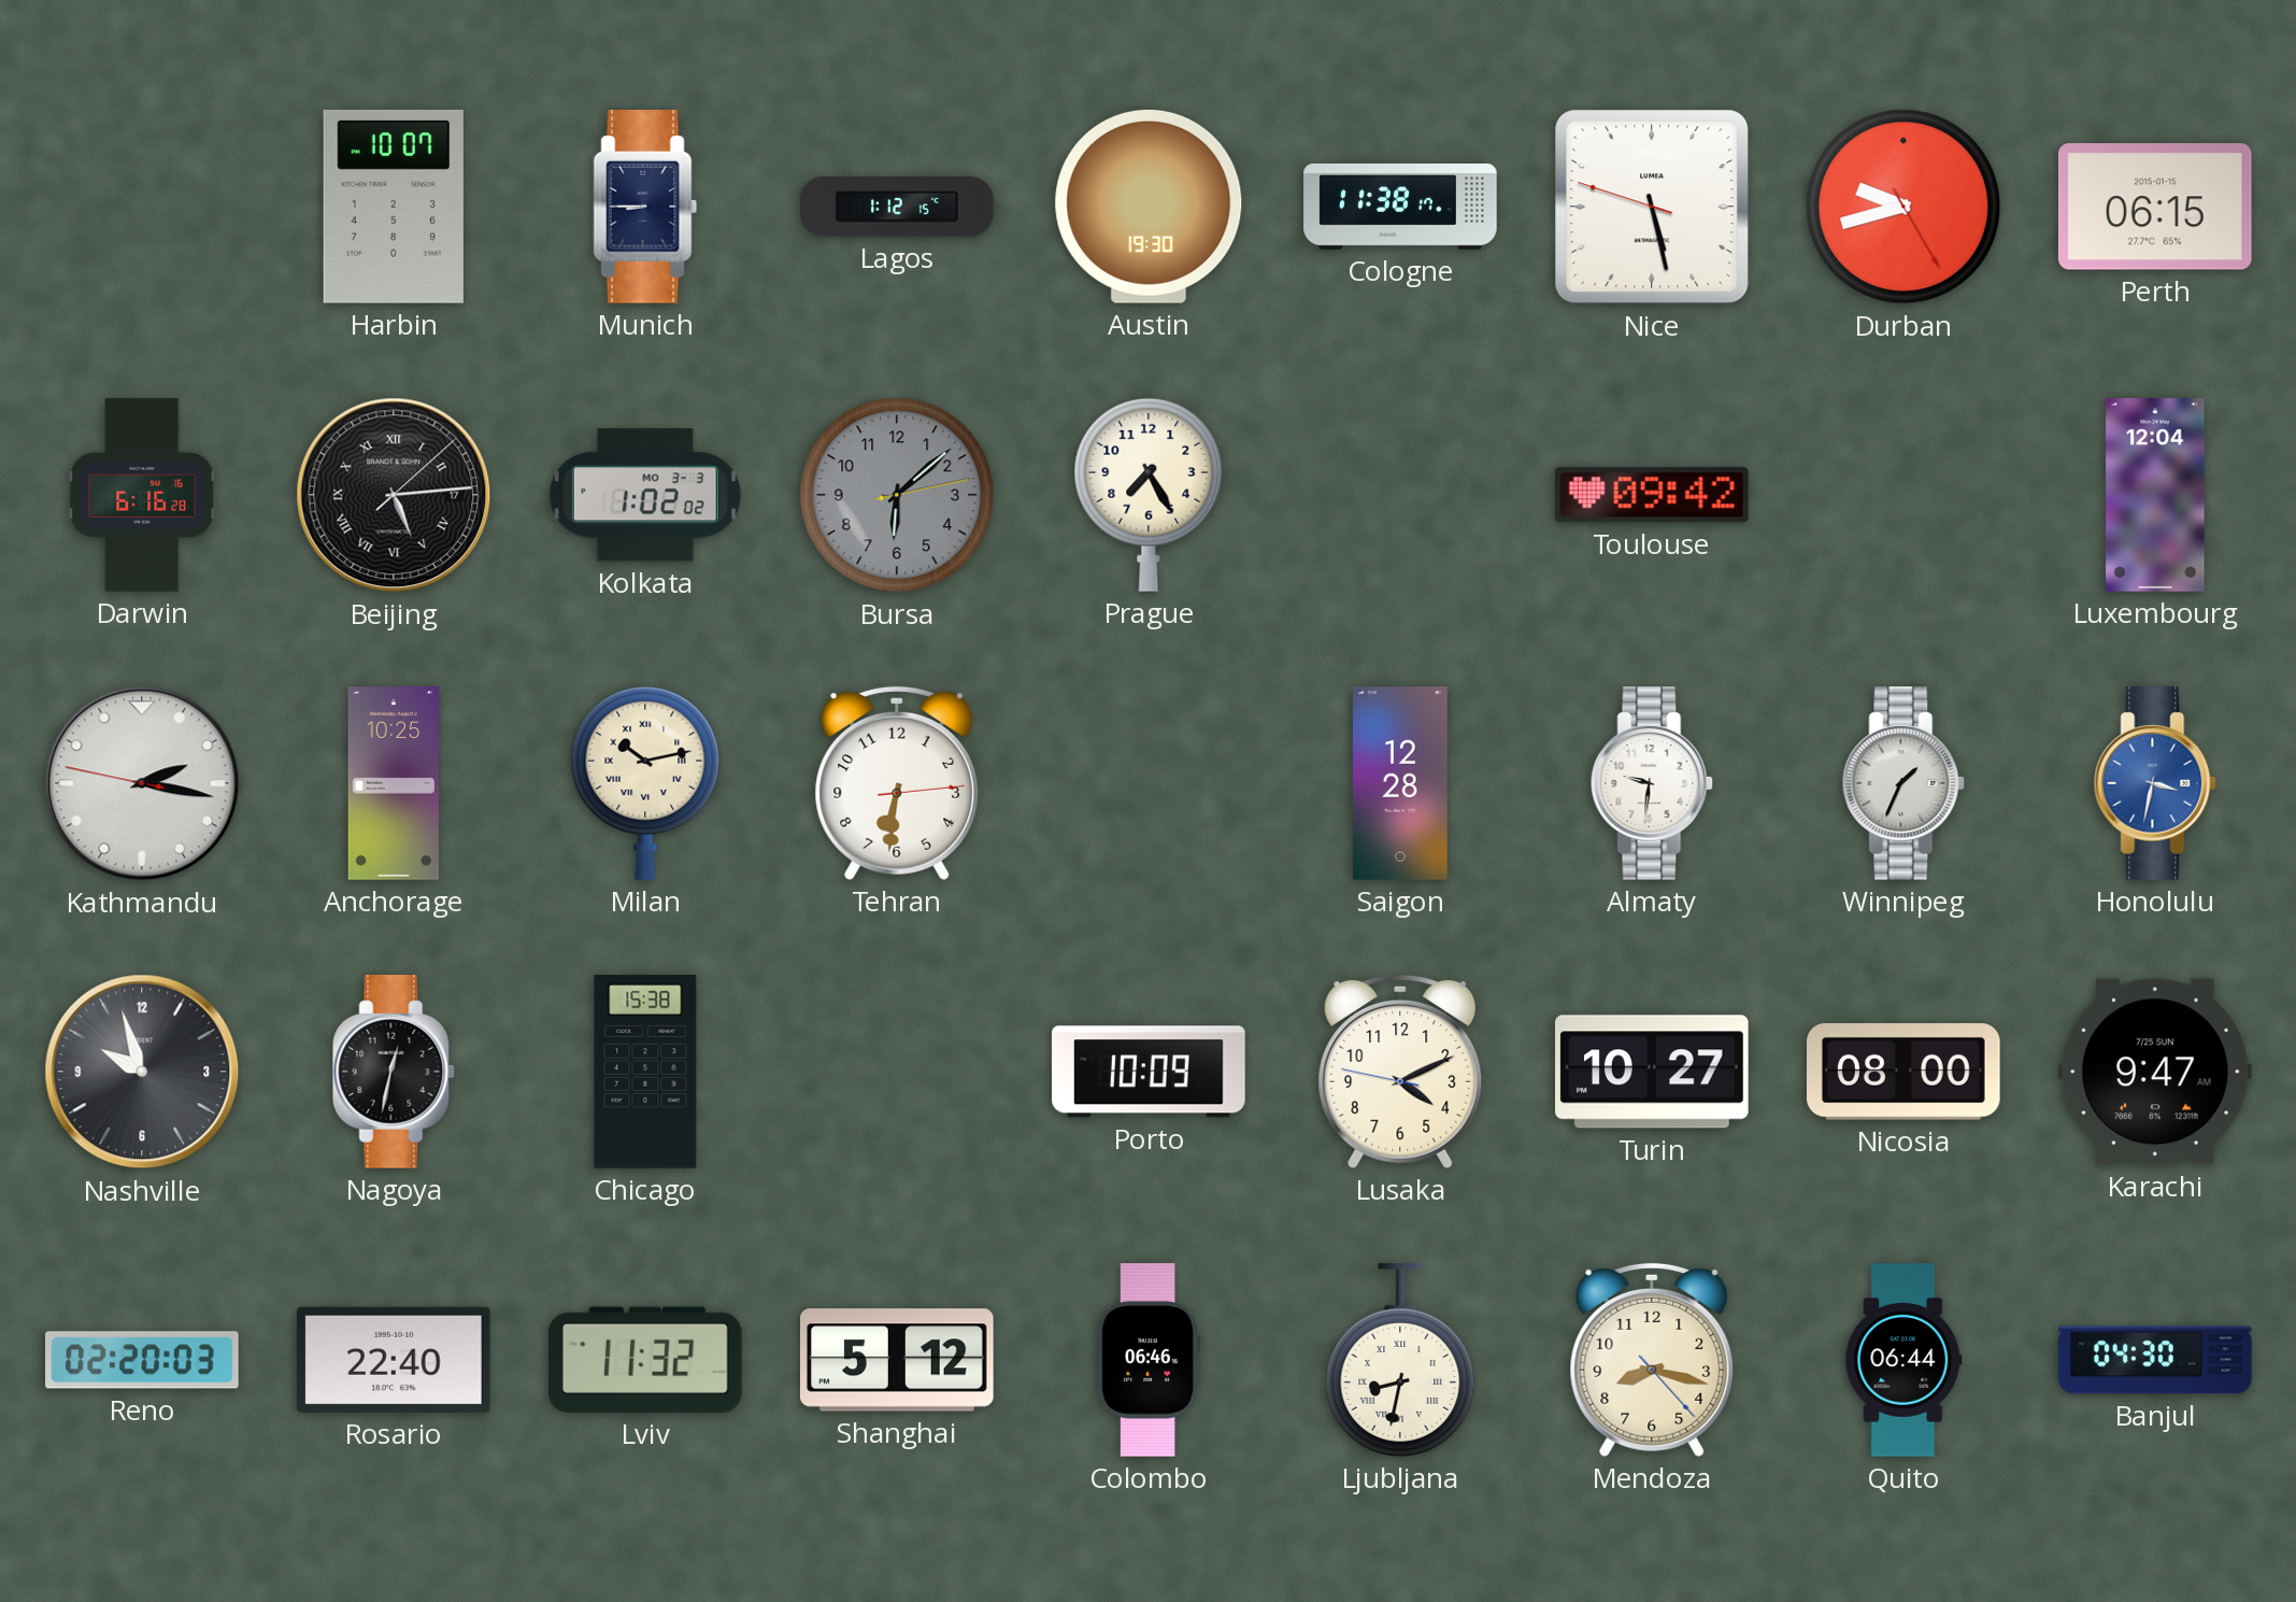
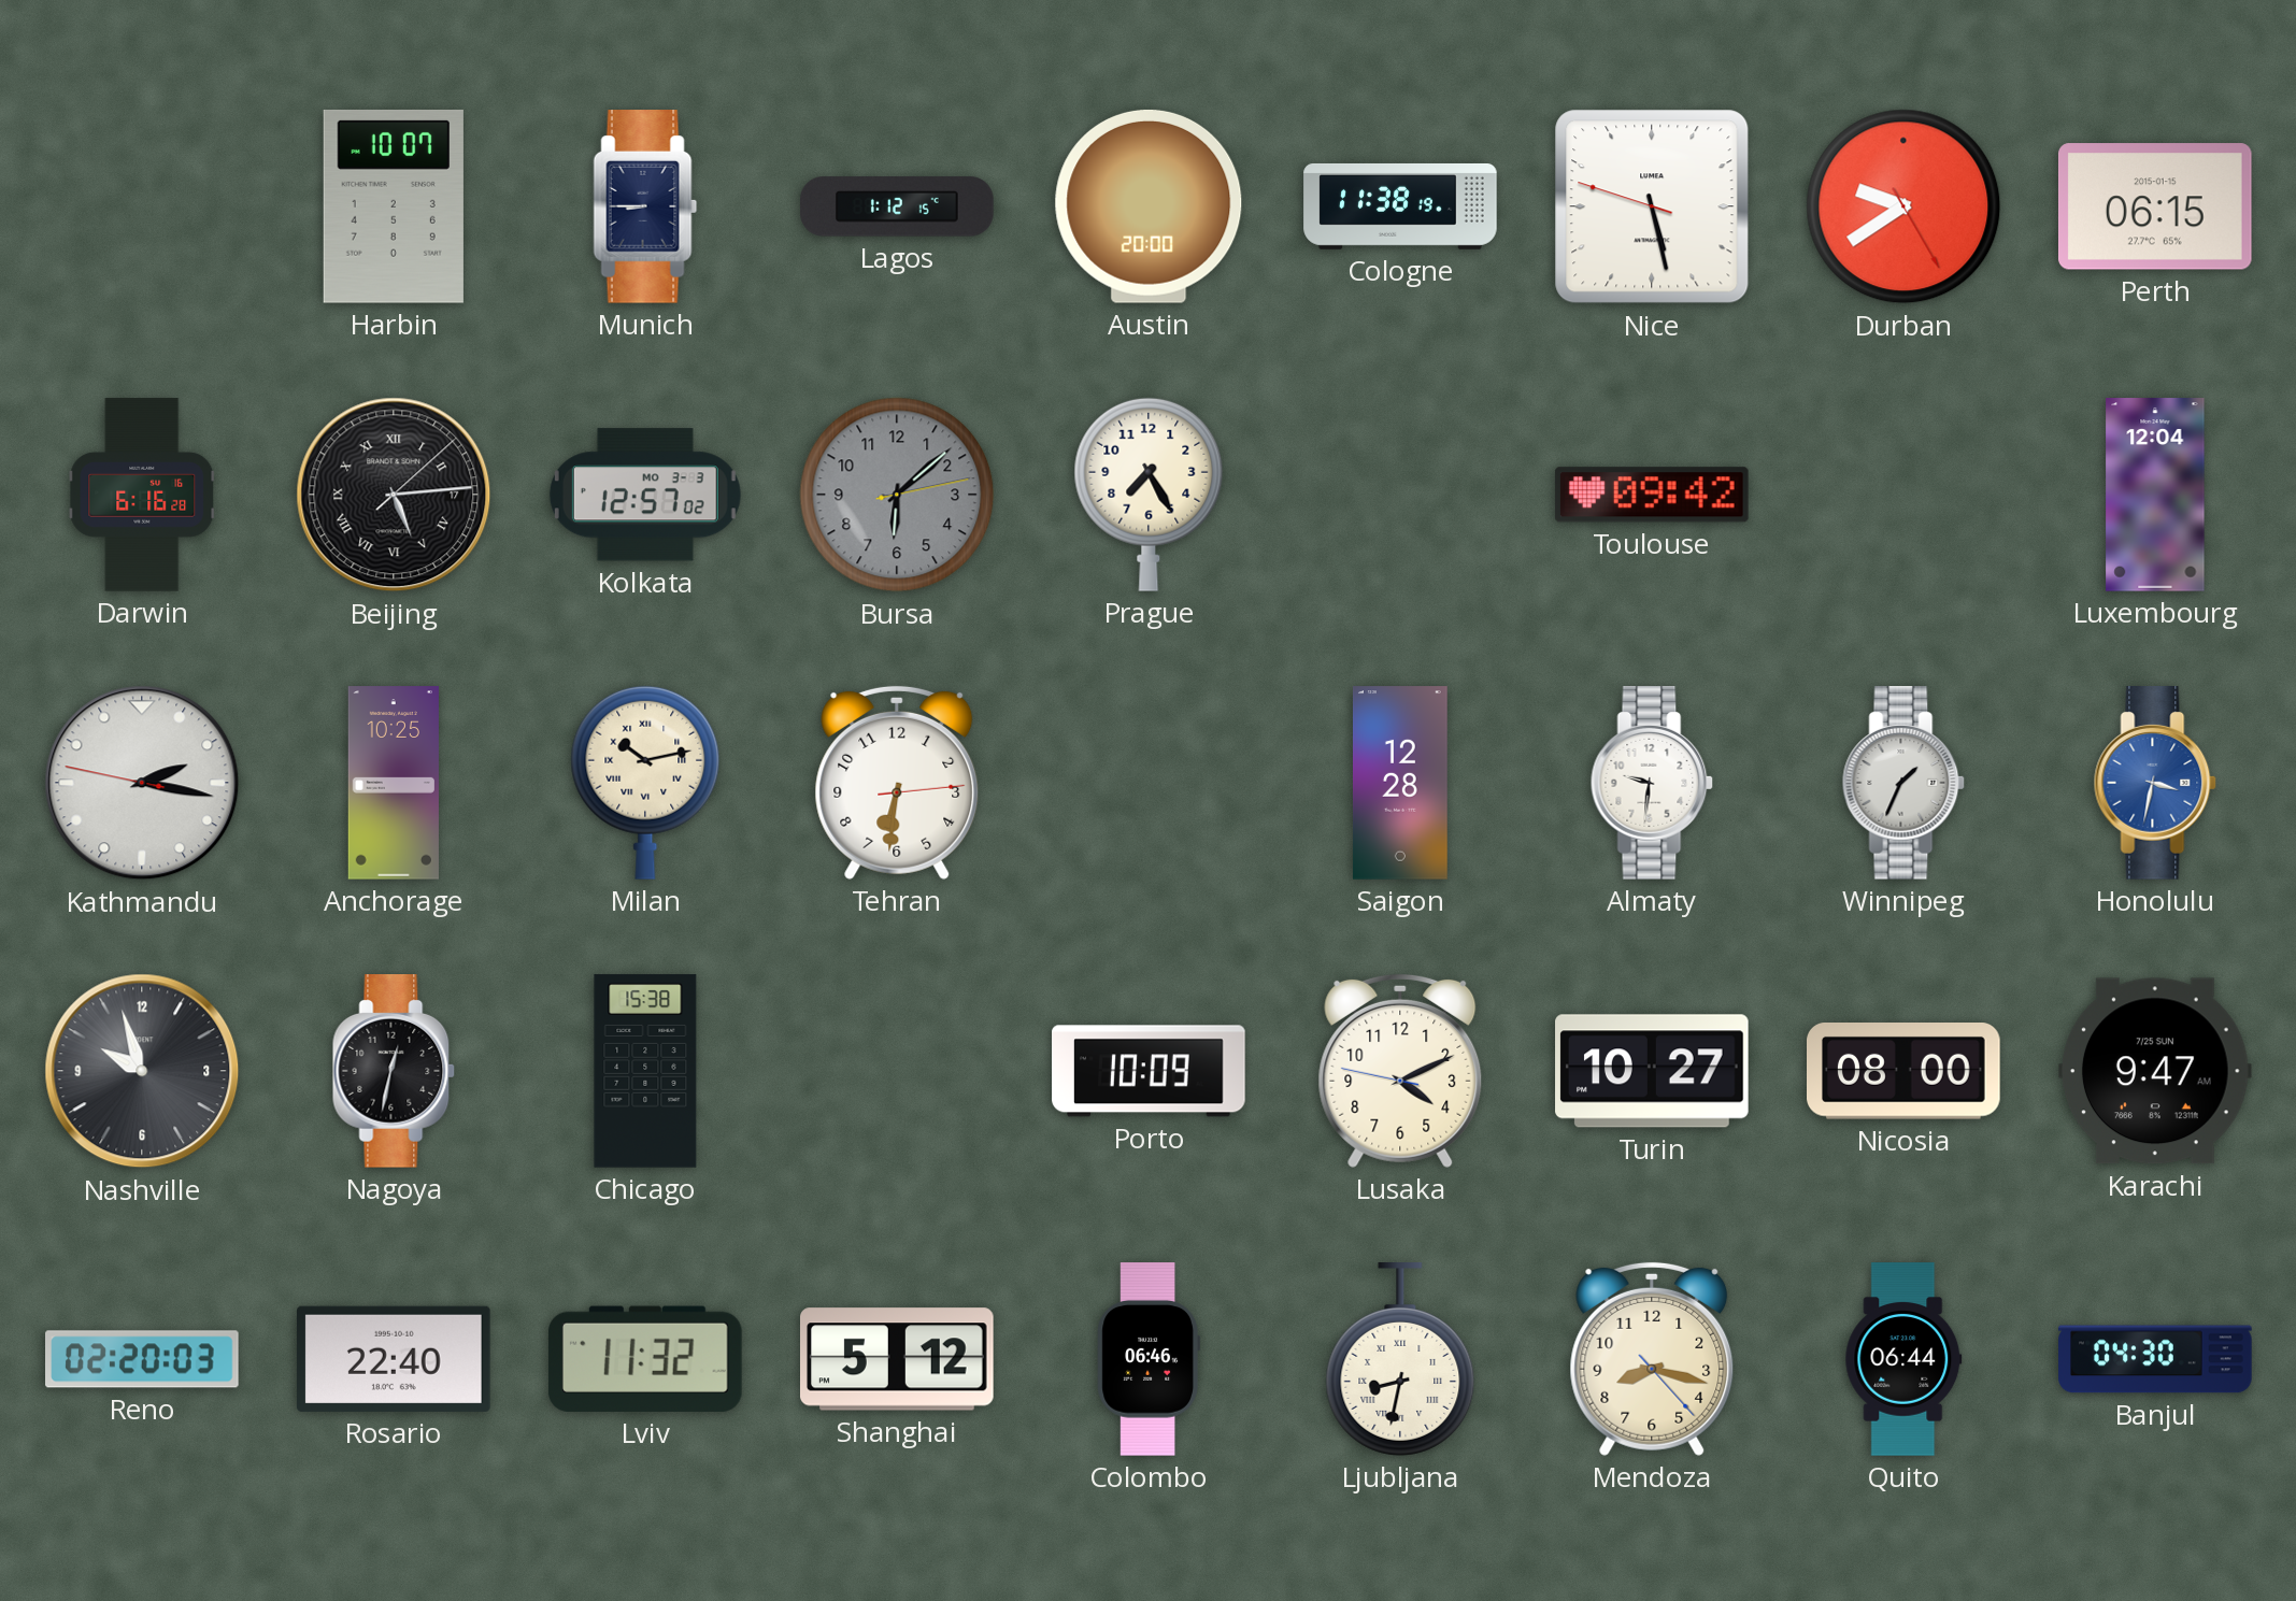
Austin: 19:30 -> 20:00
Cologne: 11:38:17 -> 11:38:19
Durban: 9:42 -> 9:39
Kolkata: 1:02 -> 12:57
